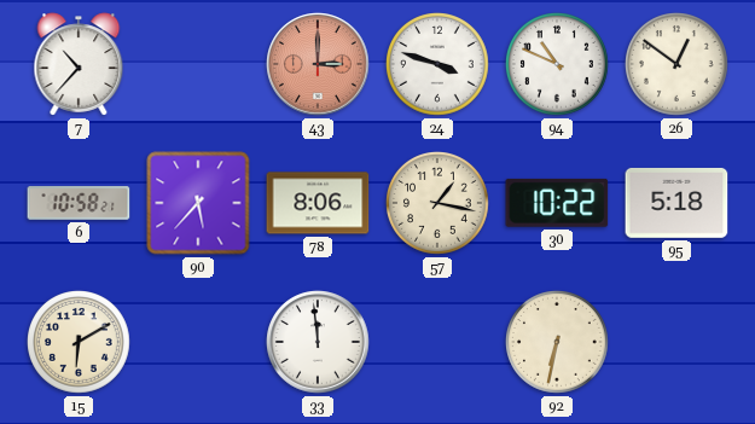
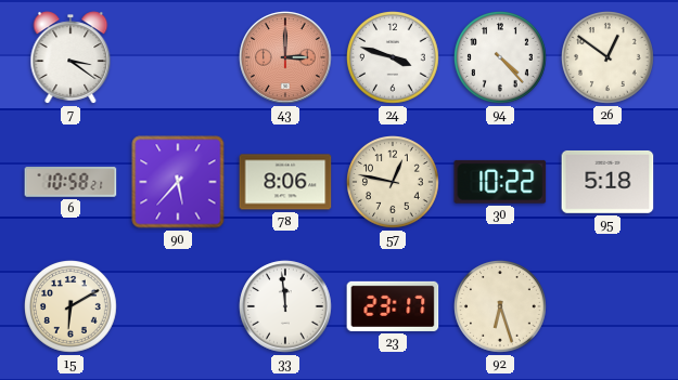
7: 10:37 -> 3:21
94: 10:49 -> 4:23
57: 1:17 -> 12:47
23: none -> 23:17
92: 6:32 -> 6:27
